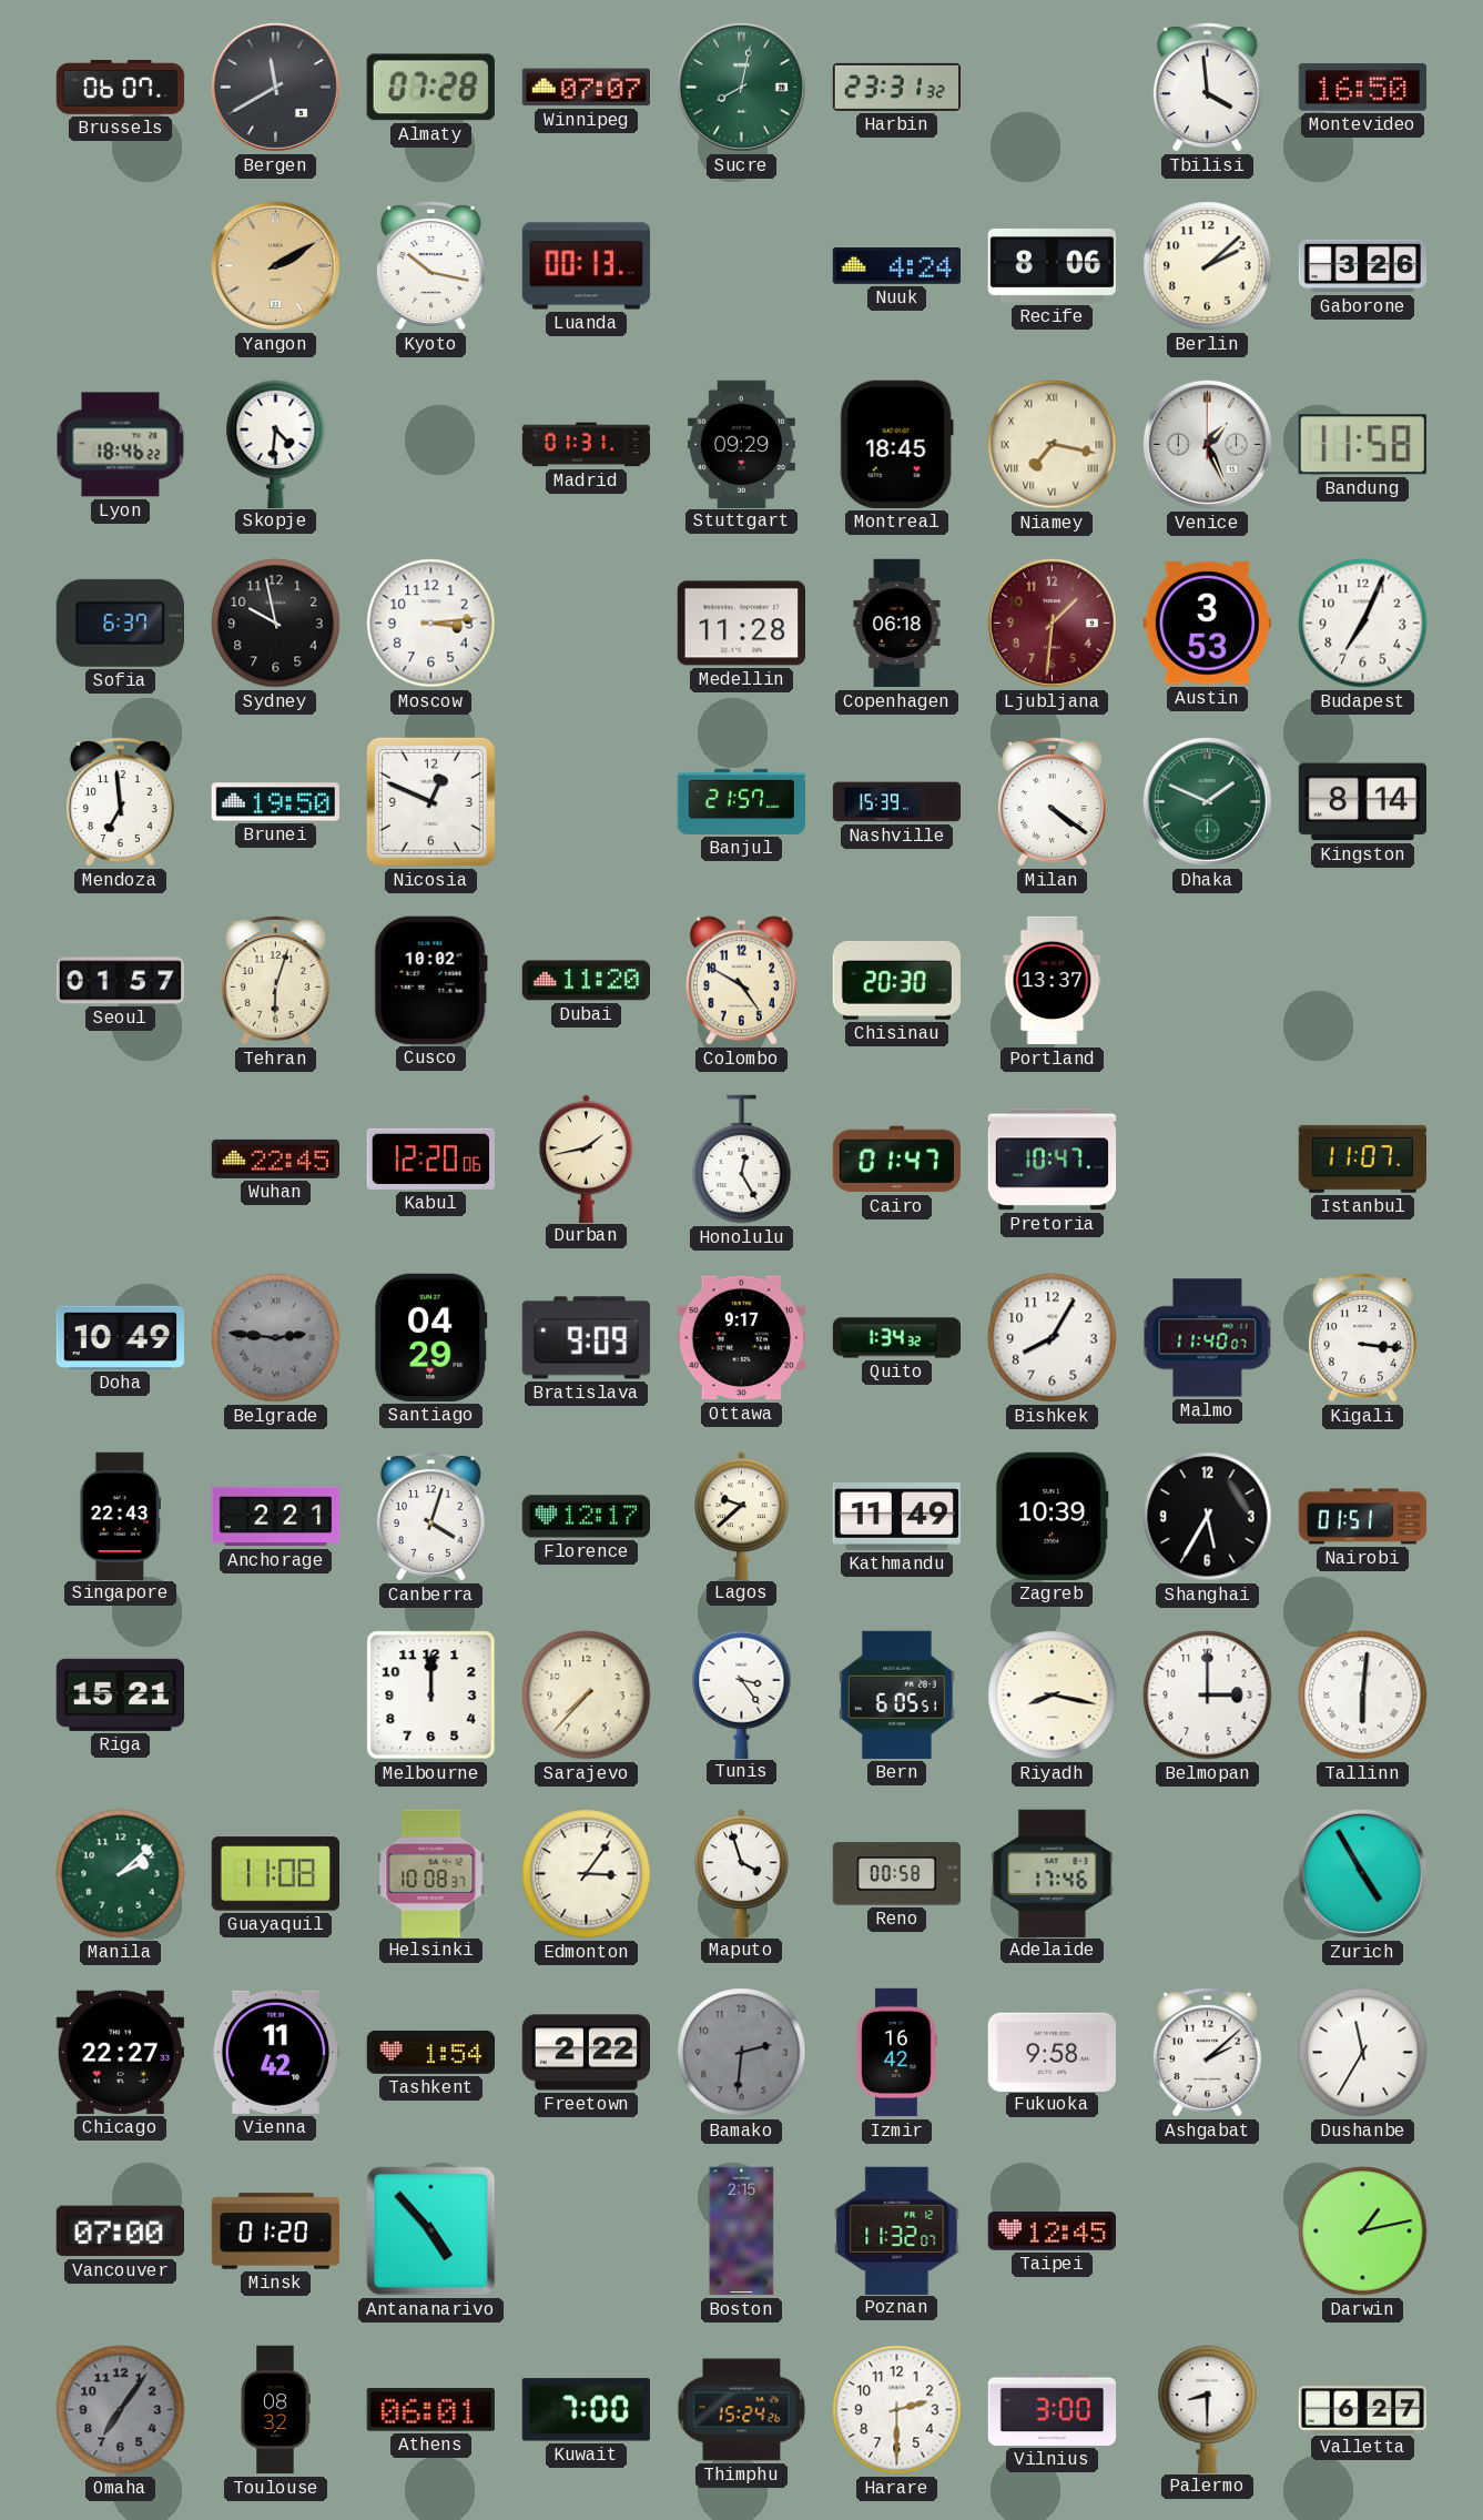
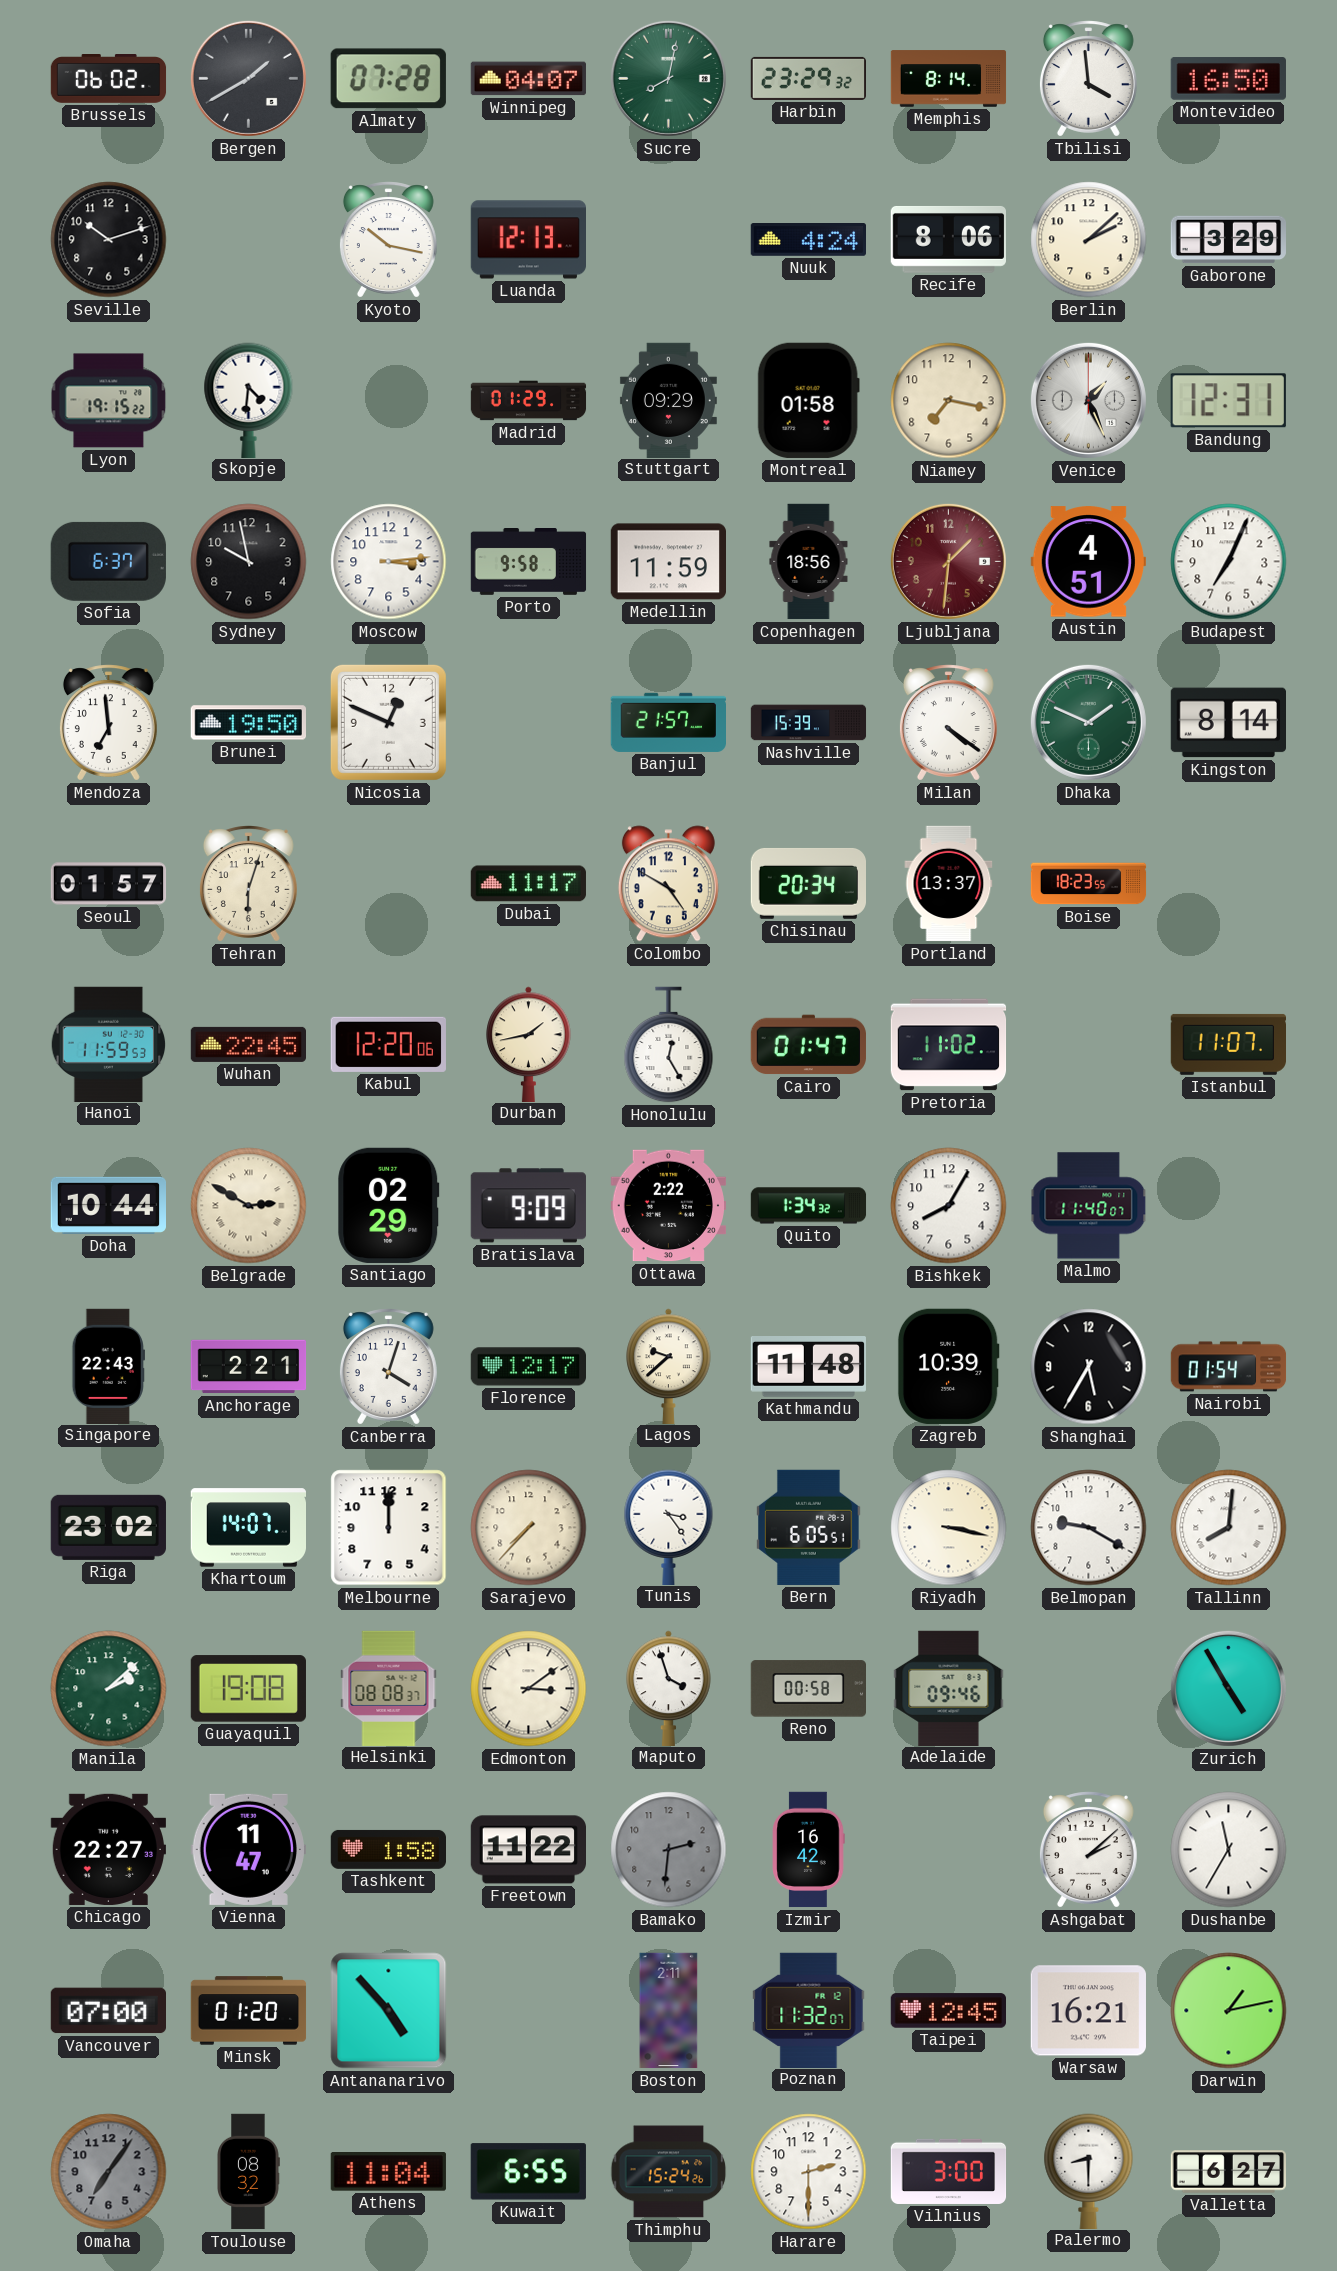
Brussels: 06:07 -> 06:02
Bergen: 11:40 -> 1:40
Winnipeg: 07:07 -> 04:07
Harbin: 23:31 -> 23:29
Memphis: none -> 8:14
Seville: none -> 10:12
Yangon: 2:10 -> none
Luanda: 00:13 -> 12:13
Gaborone: 3:26 -> 3:29
Lyon: 18:46 -> 19:15
Madrid: 01:31 -> 01:29
Montreal: 18:45 -> 01:58
Niamey numerals: Roman -> Arabic
Bandung: 11:58 -> 12:31
Porto: none -> 9:58
Medellin: 11:28 -> 11:59
Copenhagen: 06:18 -> 18:56
Austin: 3:53 -> 4:51
Cusco: 10:02 -> none
Dubai: 11:20 -> 11:17
Chisinau: 20:30 -> 20:34
Boise: none -> 18:23
Hanoi: none -> 11:59
Pretoria: 10:47 -> 11:02
Doha: 10:49 -> 10:44
Belgrade: 2:46 -> 2:50
Belgrade dial: grey -> cream
Santiago: 04:29 -> 02:29
Ottawa: 9:17 -> 2:22
Kigali: 3:16 -> none
Kathmandu: 11:49 -> 11:48
Nairobi: 01:51 -> 01:54
Riga: 15:21 -> 23:02
Khartoum: none -> 14:07
Riyadh: 8:17 -> 3:17
Belmopan: 3:00 -> 9:20
Tallinn: 6:01 -> 8:01
Guayaquil: 11:08 -> 19:08
Helsinki: 10:08 -> 08:08
Edmonton: 3:06 -> 3:09
Adelaide: 17:46 -> 09:46
Vienna: 11:42 -> 11:47
Tashkent: 1:54 -> 1:58
Freetown: 2:22 -> 11:22
Fukuoka: 9:58 -> none
Boston: 2:15 -> 2:11
Warsaw: none -> 16:21
Athens: 06:01 -> 11:04
Kuwait: 7:00 -> 6:55
